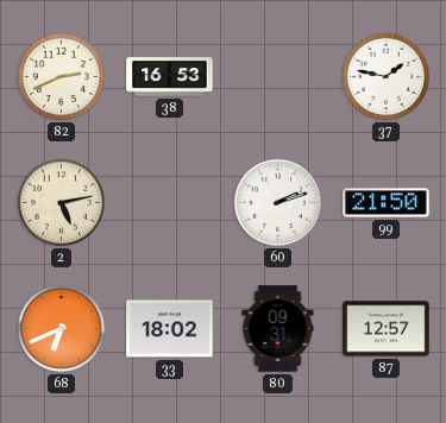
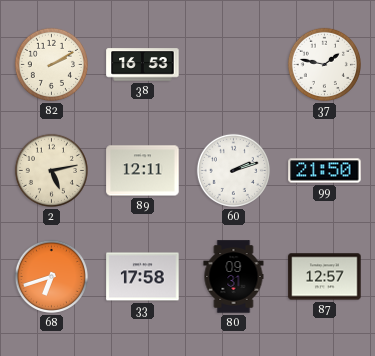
82: 2:41 -> 2:10
89: none -> 12:11
68: 6:41 -> 6:42
33: 18:02 -> 17:58
